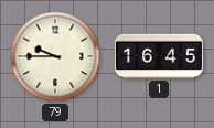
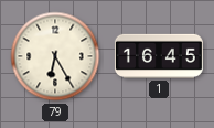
79: 9:45 -> 6:25
